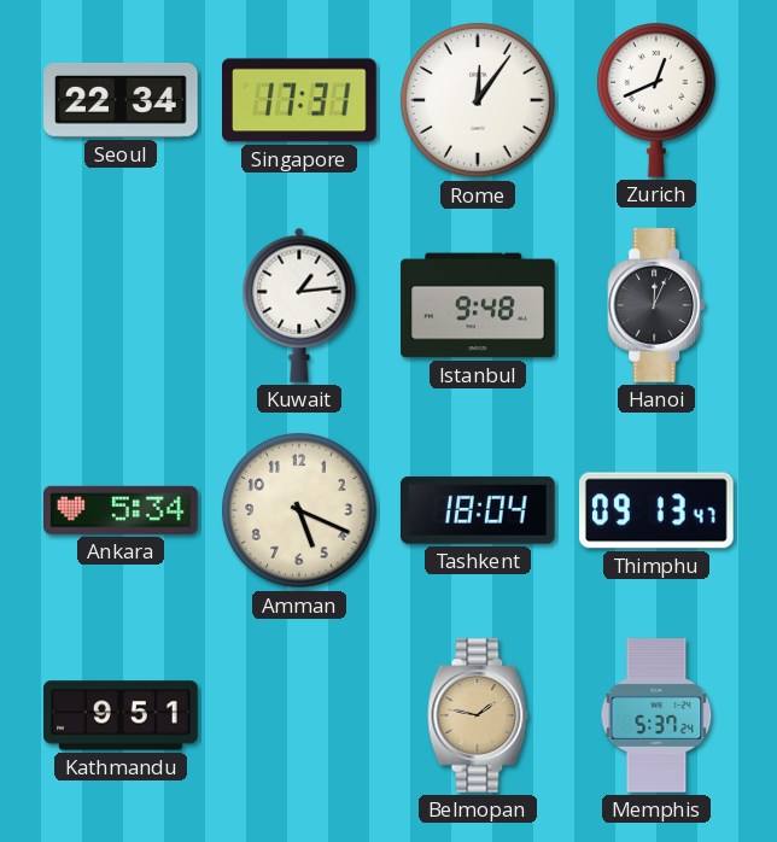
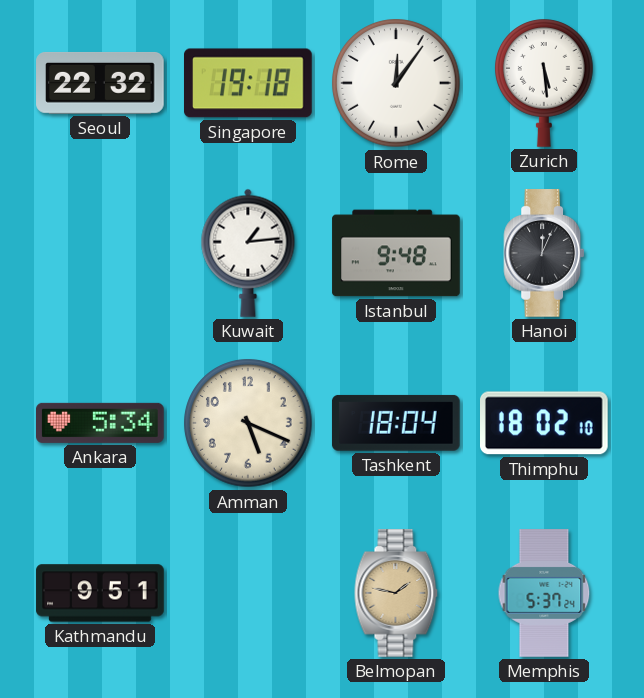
Seoul: 22:34 -> 22:32
Singapore: 17:31 -> 19:18
Zurich: 12:41 -> 5:29
Thimphu: 09:13 -> 18:02
